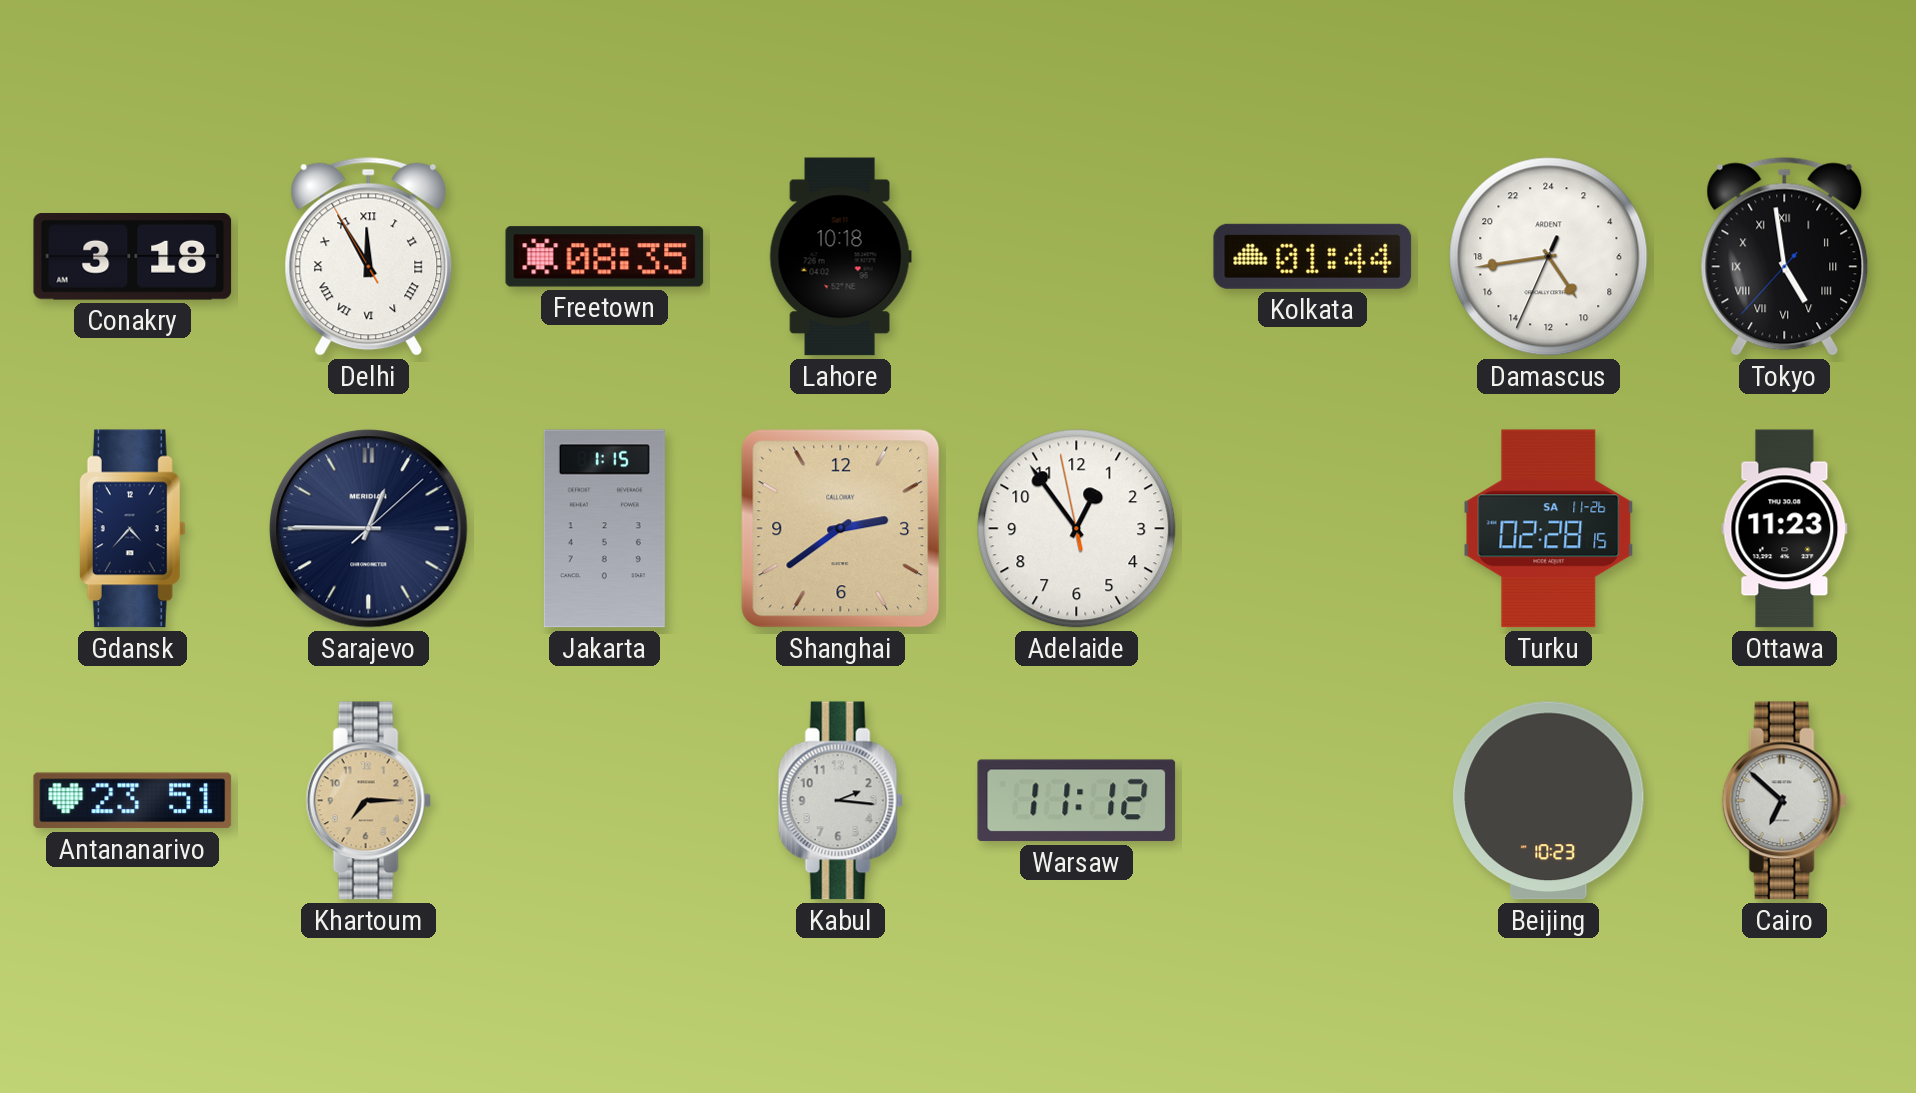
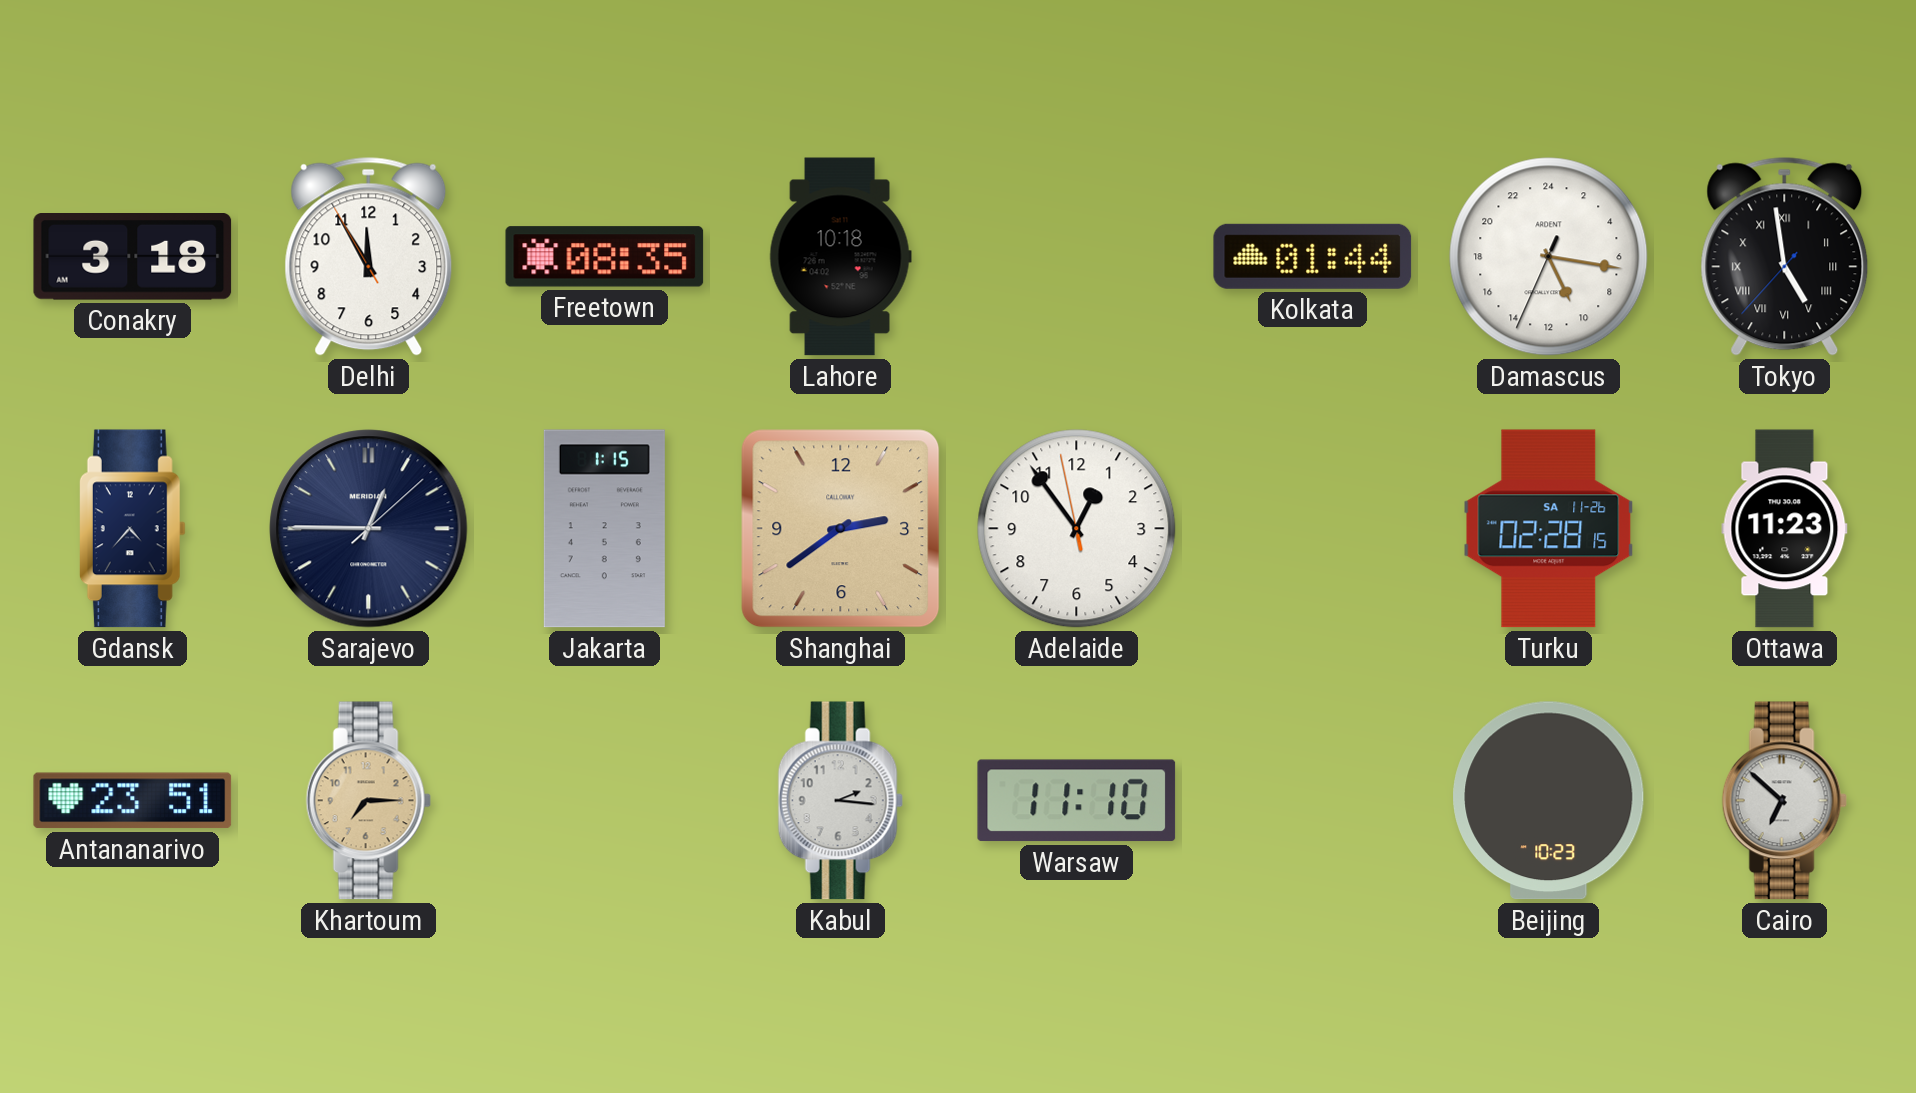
Delhi numerals: Roman -> Arabic
Damascus: 9:43 -> 10:16
Warsaw: 11:12 -> 11:10
